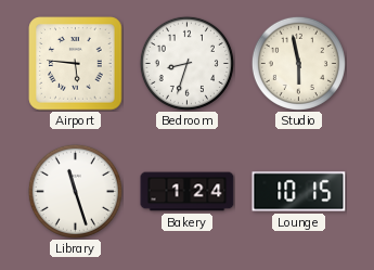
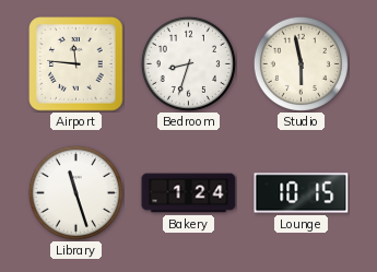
Airport: 5:46 -> 11:46
